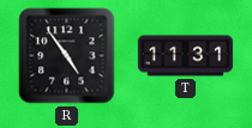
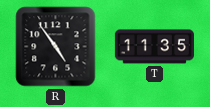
T: 11:31 -> 11:35
